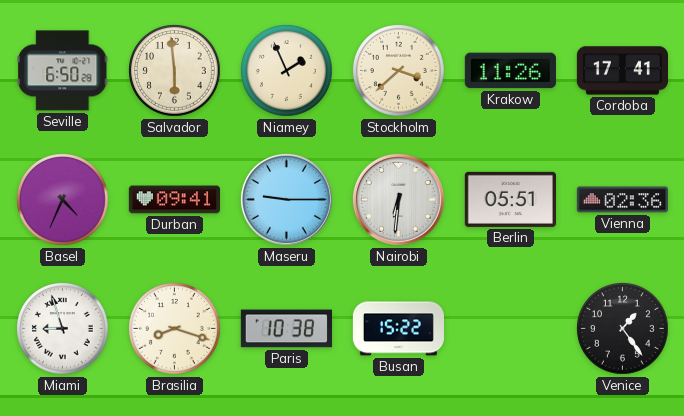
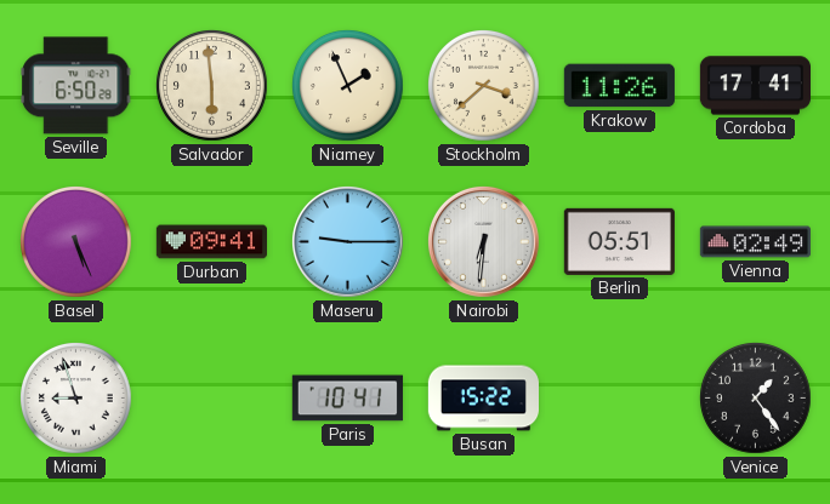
Basel: 4:34 -> 5:26
Vienna: 02:36 -> 02:49
Brasilia: 8:18 -> none
Paris: 10:38 -> 10:41
